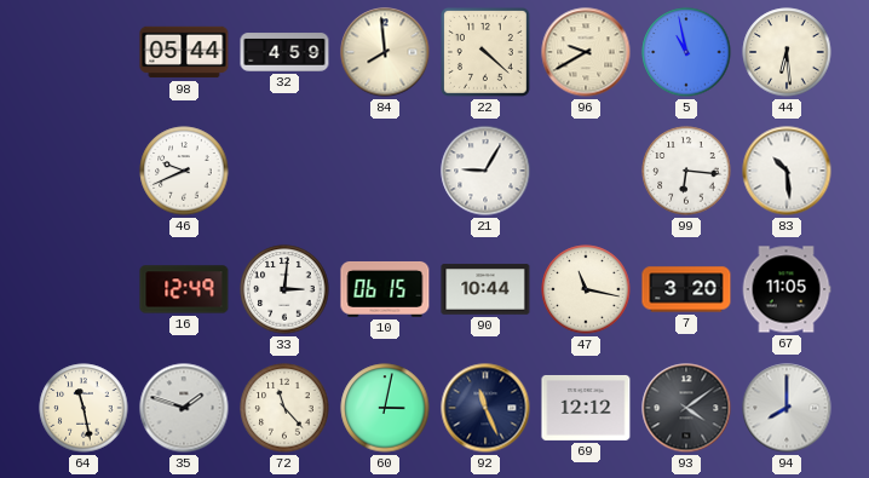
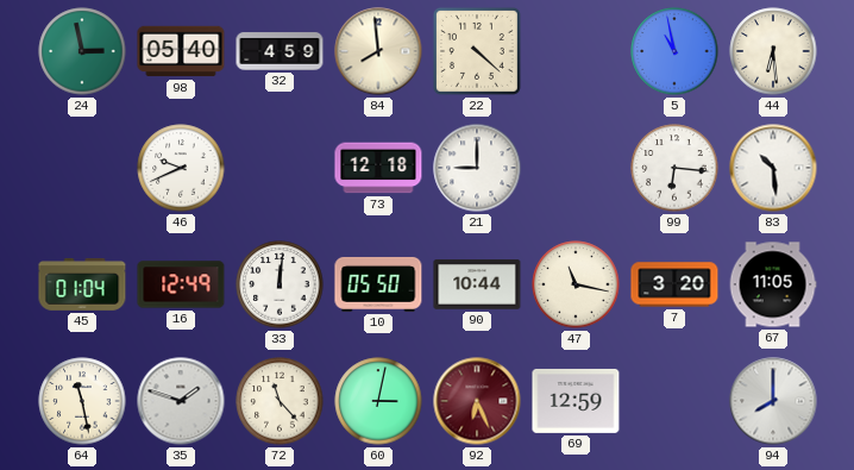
24: none -> 2:58
98: 05:44 -> 05:40
96: 9:40 -> none
73: none -> 12:18
21: 9:05 -> 9:00
45: none -> 01:04
33: 3:01 -> 12:01
10: 06:15 -> 05:50
92: 11:26 -> 6:26
92 dial: navy -> burgundy
69: 12:12 -> 12:59
93: 4:09 -> none
